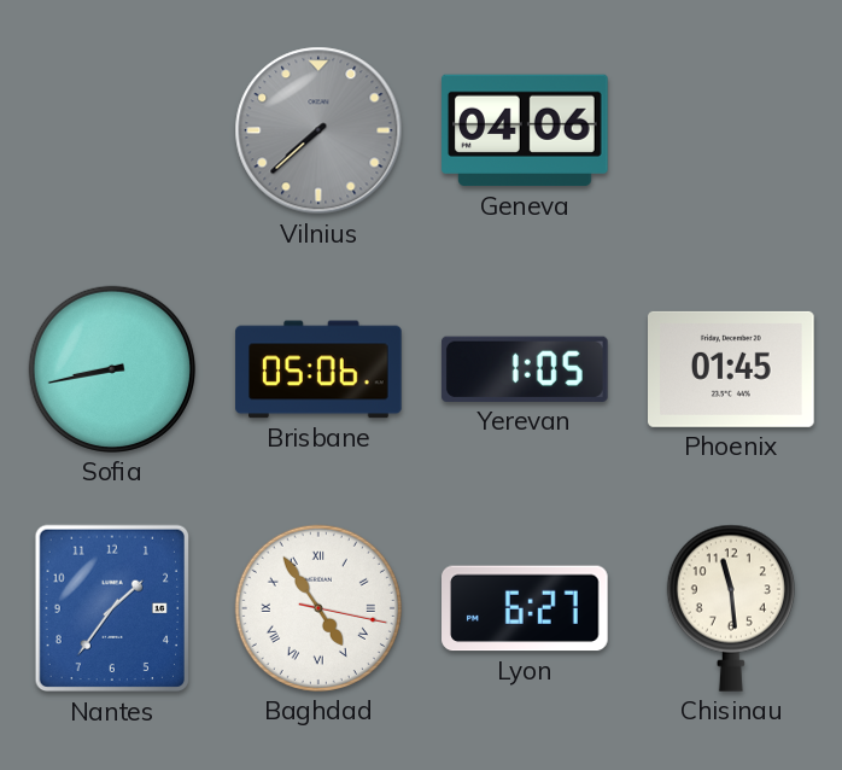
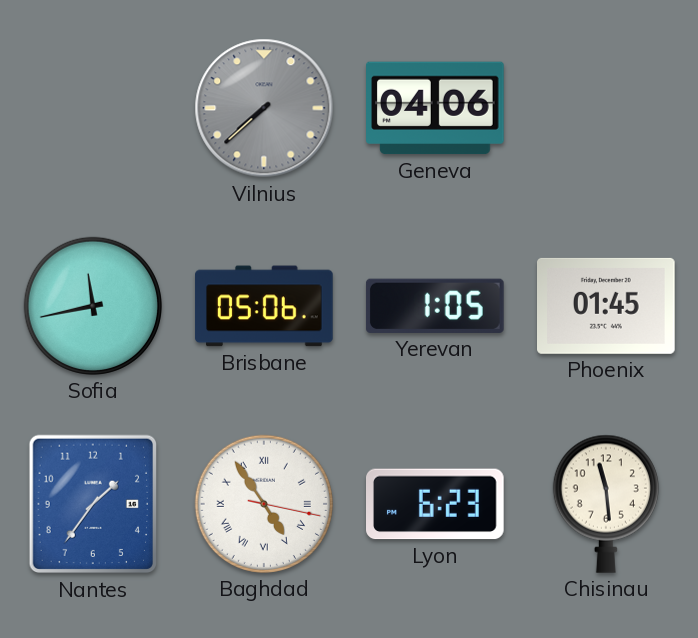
Sofia: 8:43 -> 11:43
Lyon: 6:27 -> 6:23
